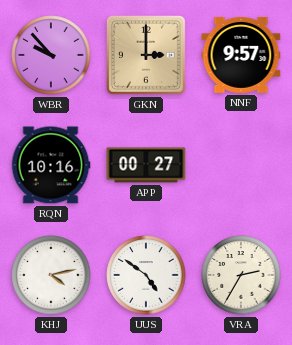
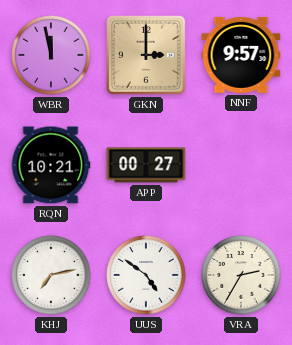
WBR: 9:53 -> 11:58
RQN: 10:16 -> 10:21
KHJ: 4:13 -> 7:13
